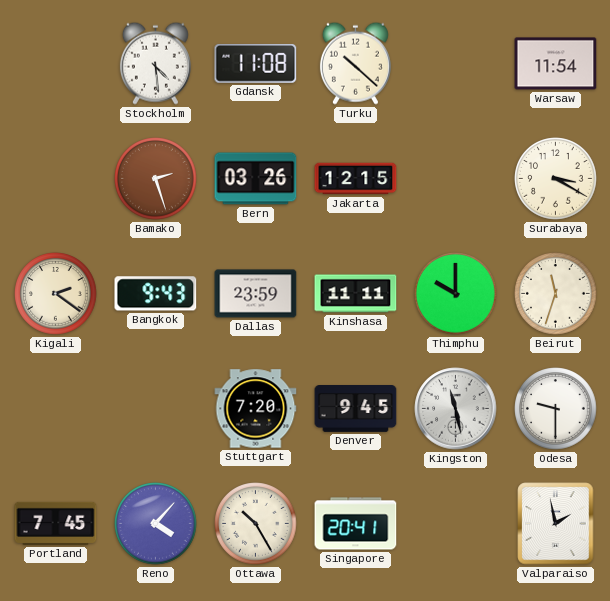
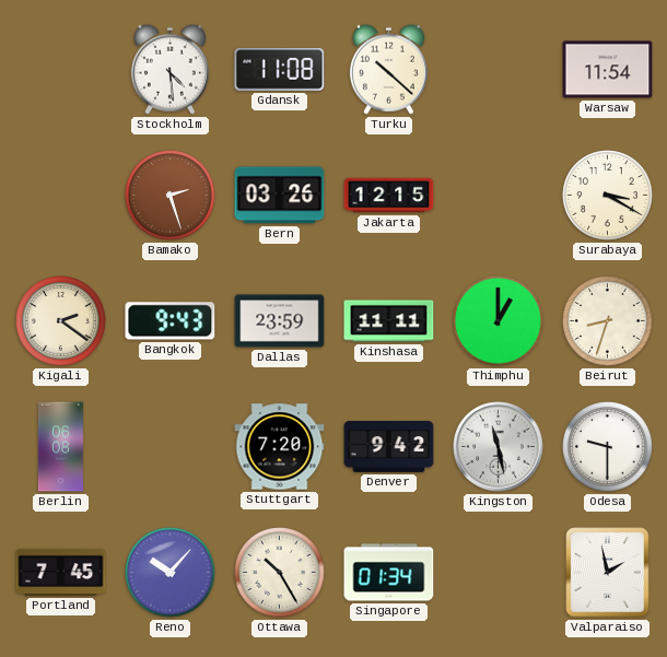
Thimphu: 10:00 -> 1:00
Beirut: 11:33 -> 8:33
Berlin: none -> 06:08
Denver: 9:45 -> 9:42
Reno: 4:07 -> 10:07
Singapore: 20:41 -> 01:34
